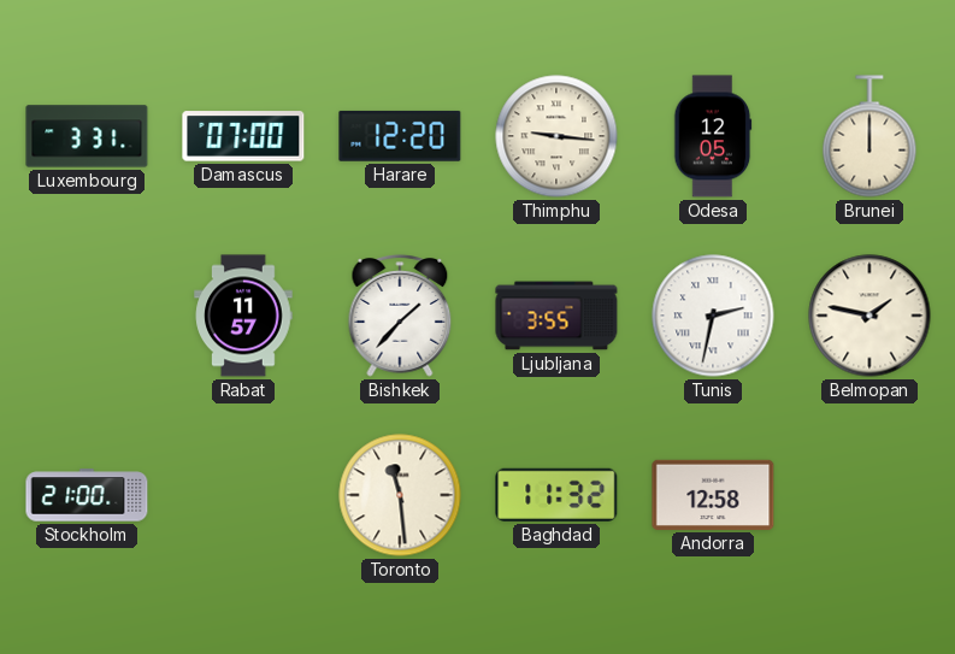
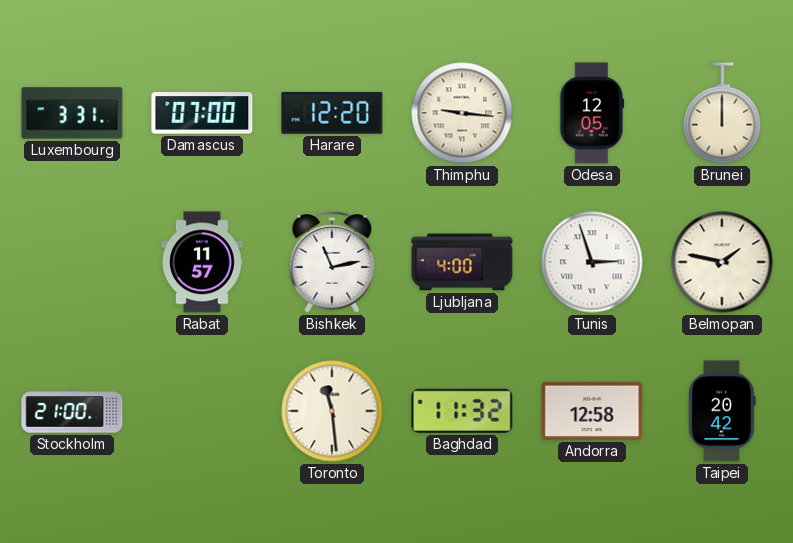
Bishkek: 1:37 -> 11:13
Ljubljana: 3:55 -> 4:00
Tunis: 2:32 -> 2:57
Taipei: none -> 20:42
